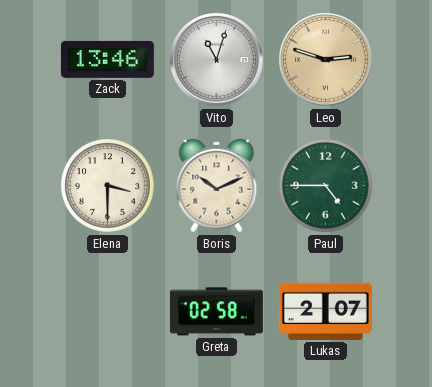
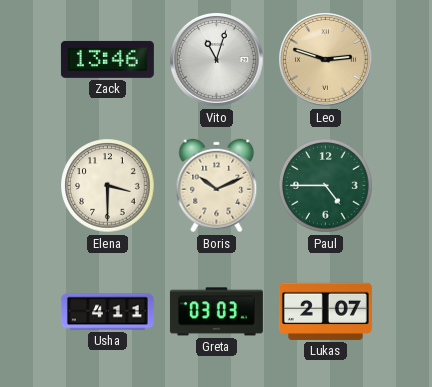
Usha: none -> 4:11
Greta: 02:58 -> 03:03
